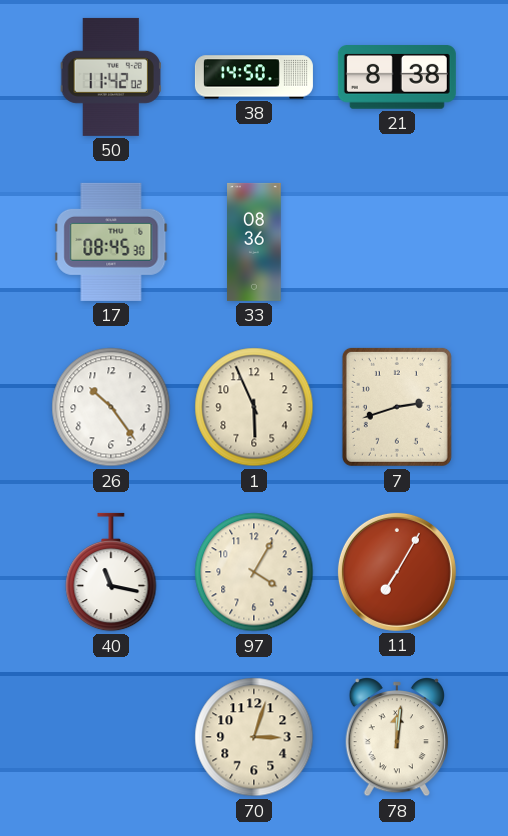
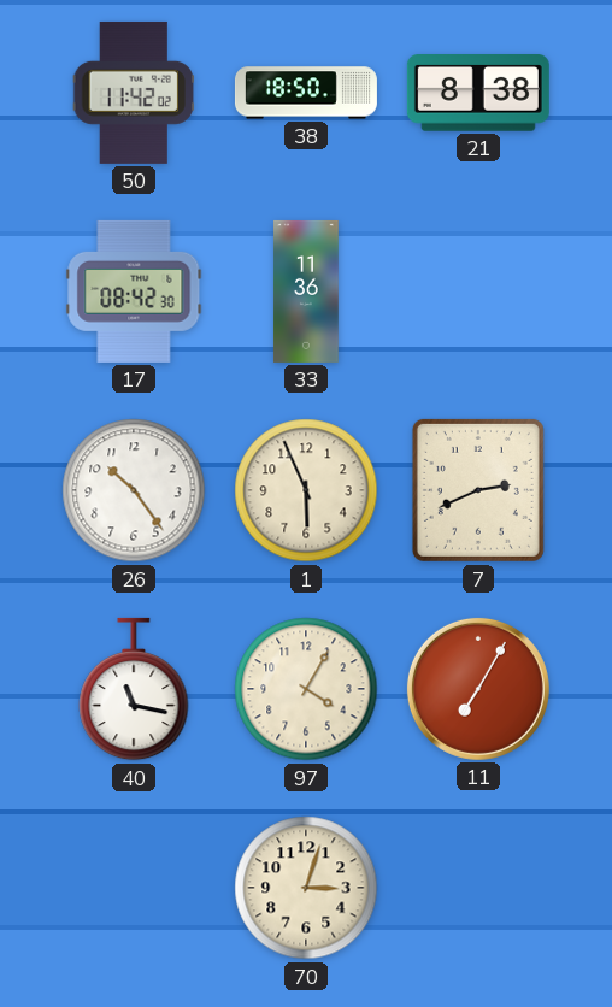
38: 14:50 -> 18:50
17: 08:45 -> 08:42
33: 08:36 -> 11:36
7: 2:42 -> 2:41
78: 12:01 -> none
